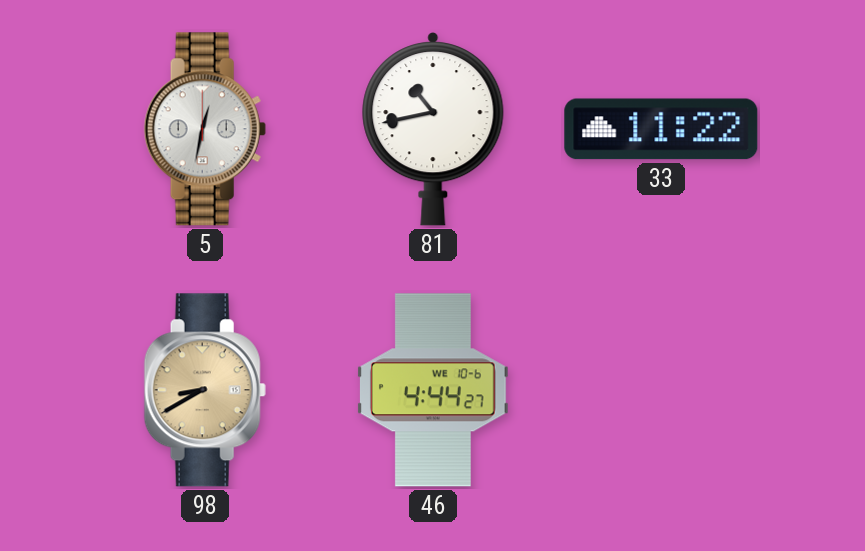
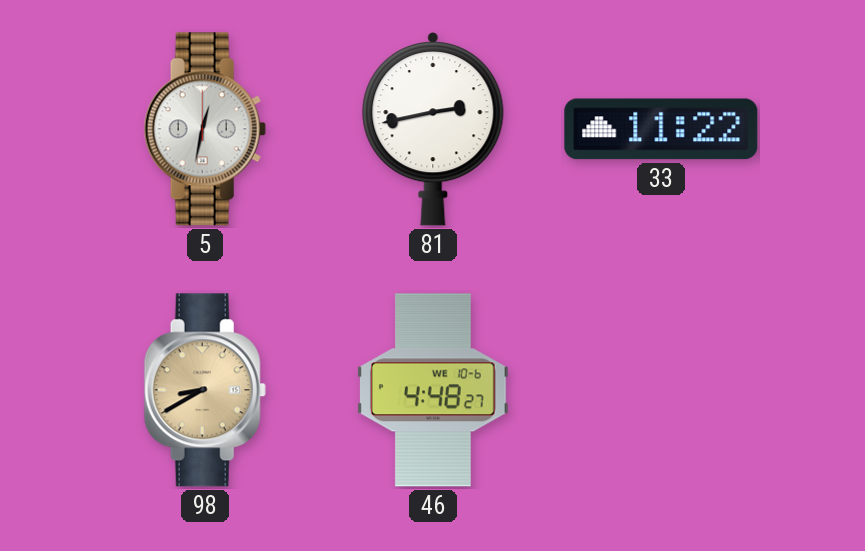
81: 10:43 -> 2:43
46: 4:44 -> 4:48
